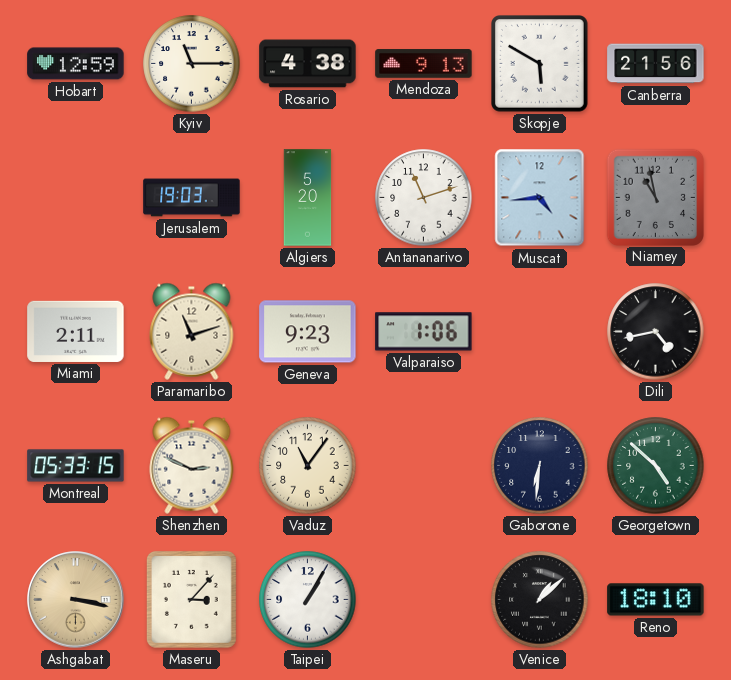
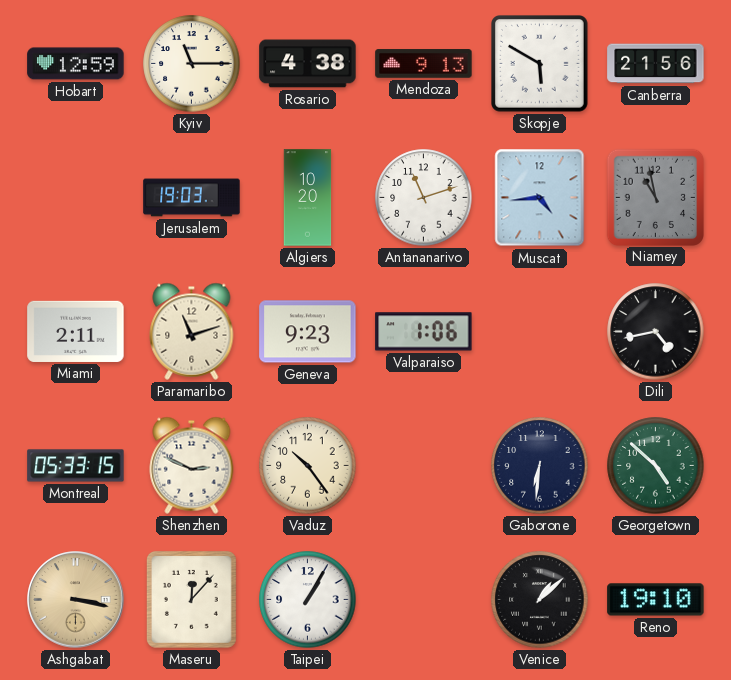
Algiers: 5:20 -> 10:20
Vaduz: 11:06 -> 10:24
Maseru: 3:07 -> 12:07
Reno: 18:10 -> 19:10
